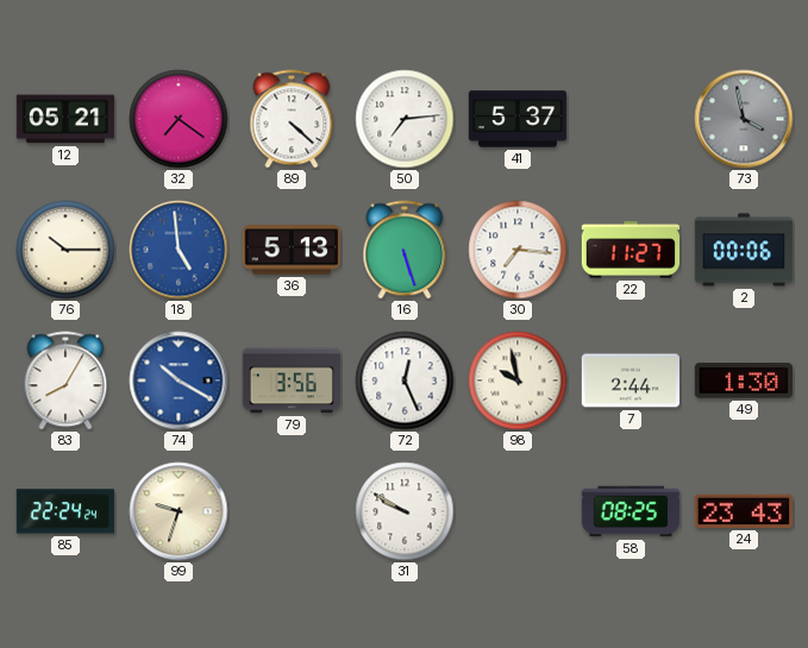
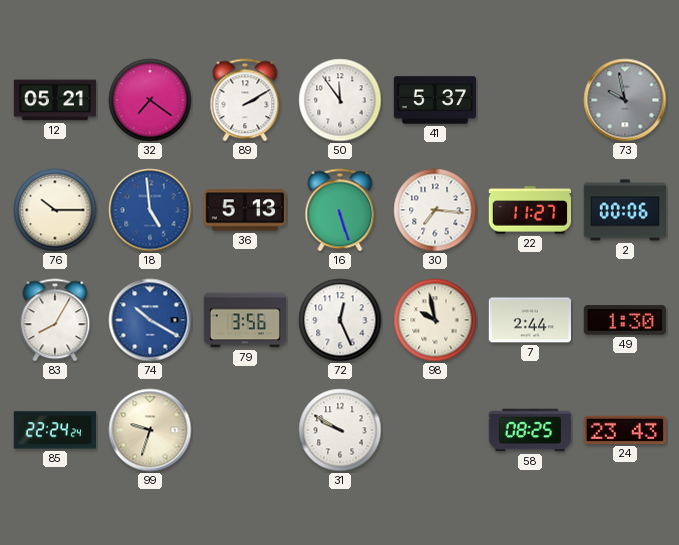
89: 4:22 -> 2:10
50: 7:14 -> 11:54
73: 3:58 -> 9:58
